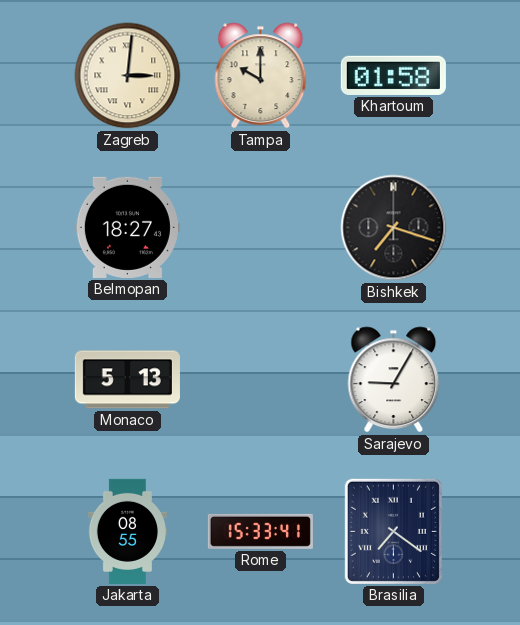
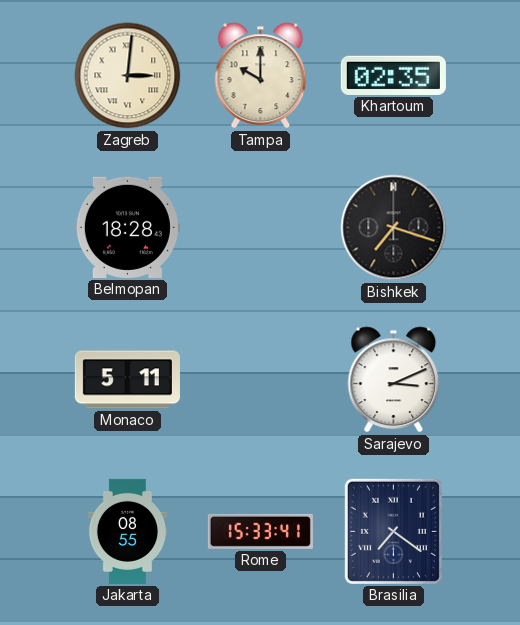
Khartoum: 01:58 -> 02:35
Belmopan: 18:27 -> 18:28
Monaco: 5:13 -> 5:11
Sarajevo: 9:05 -> 3:11
